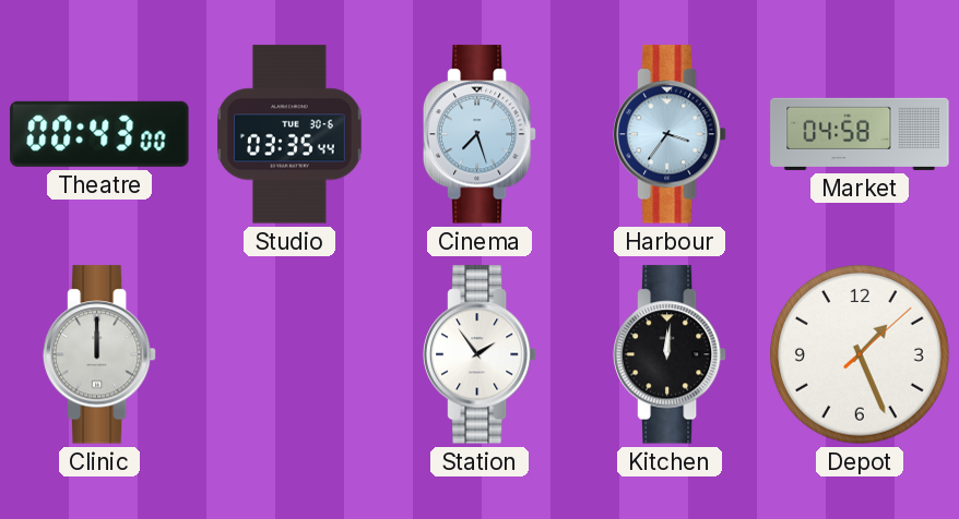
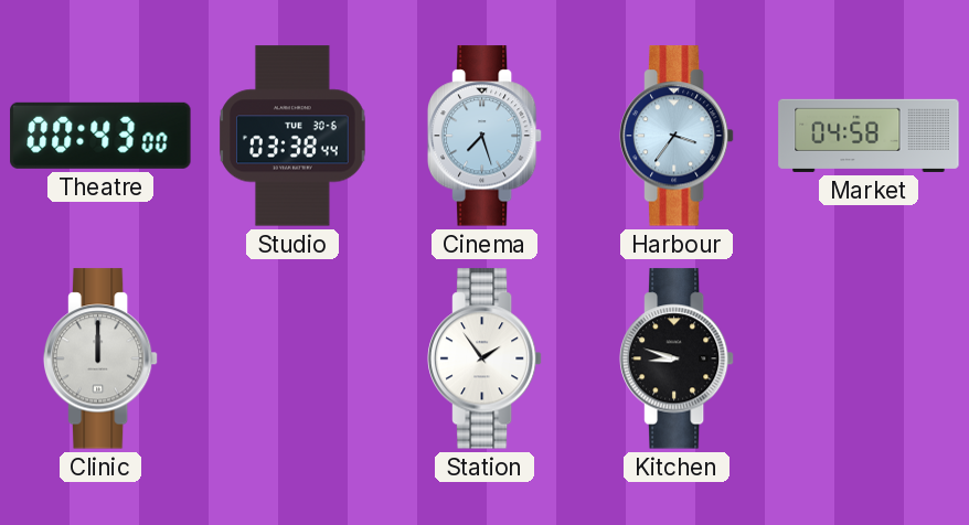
Studio: 03:35 -> 03:38
Kitchen: 12:01 -> 8:48
Depot: 1:26 -> none
